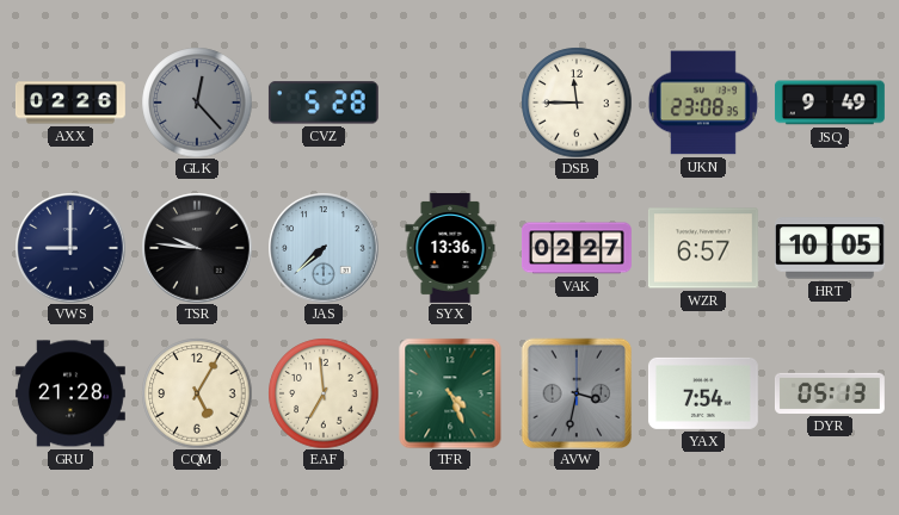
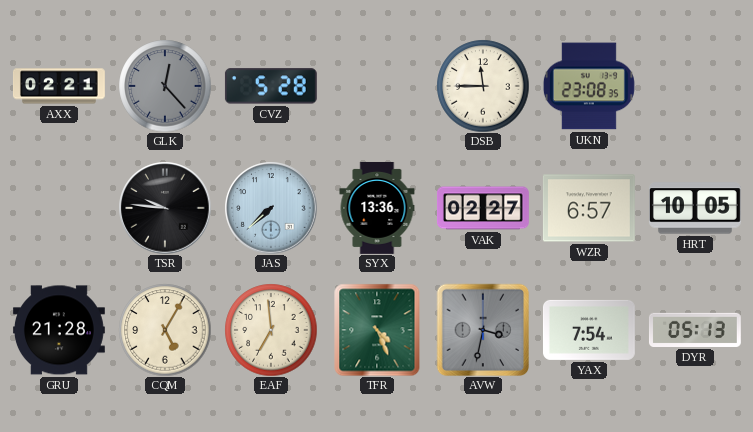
AXX: 02:26 -> 02:21
JSQ: 9:49 -> none
VWS: 9:00 -> none
